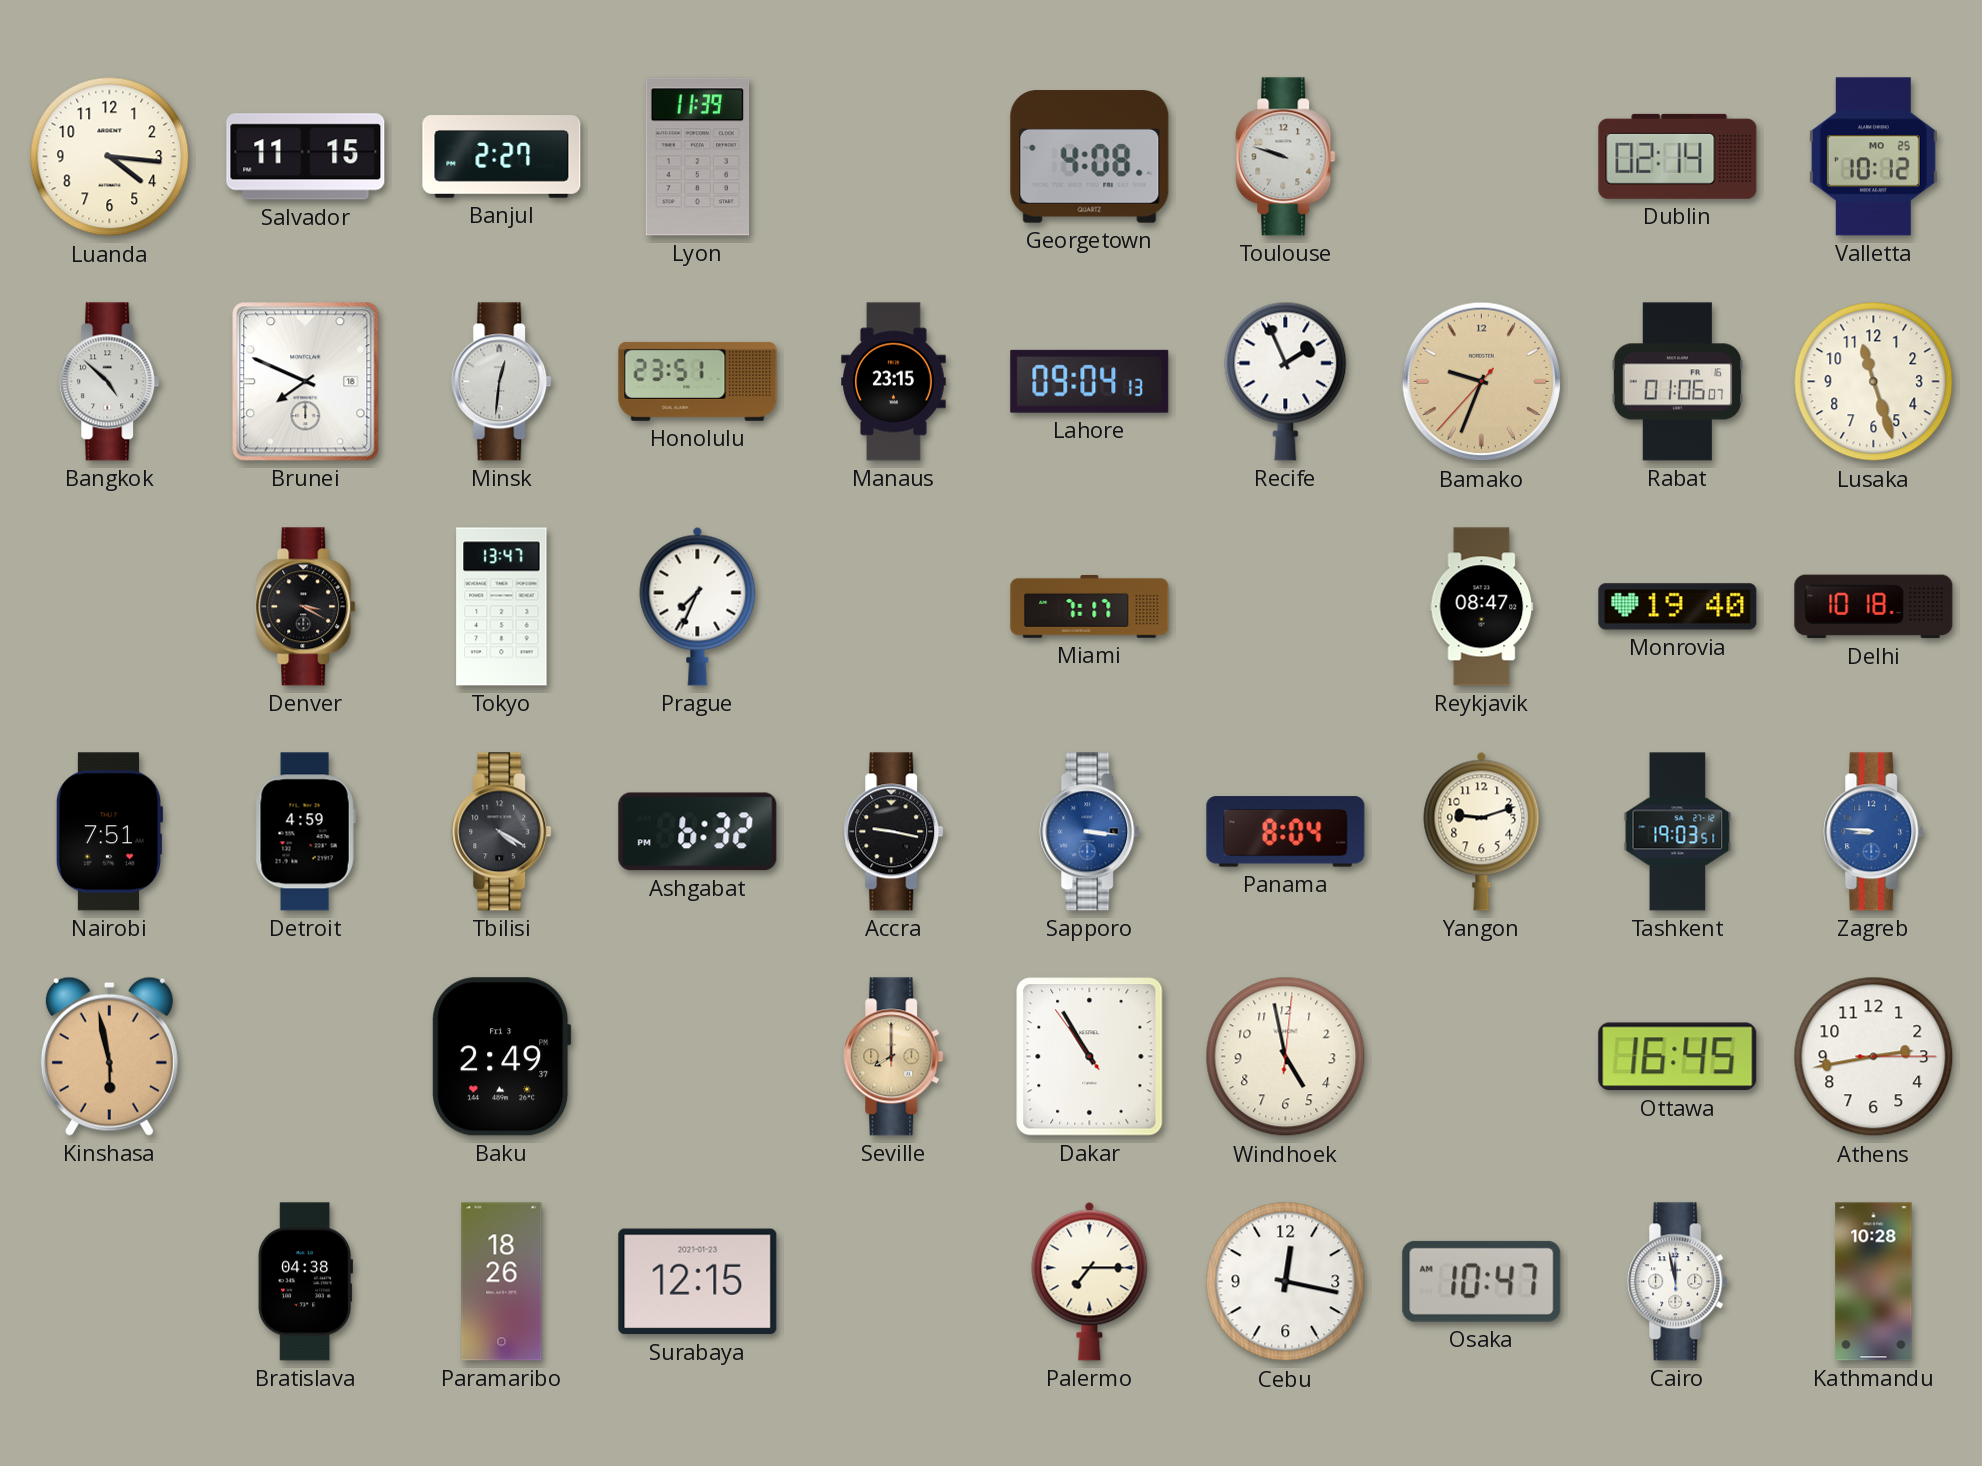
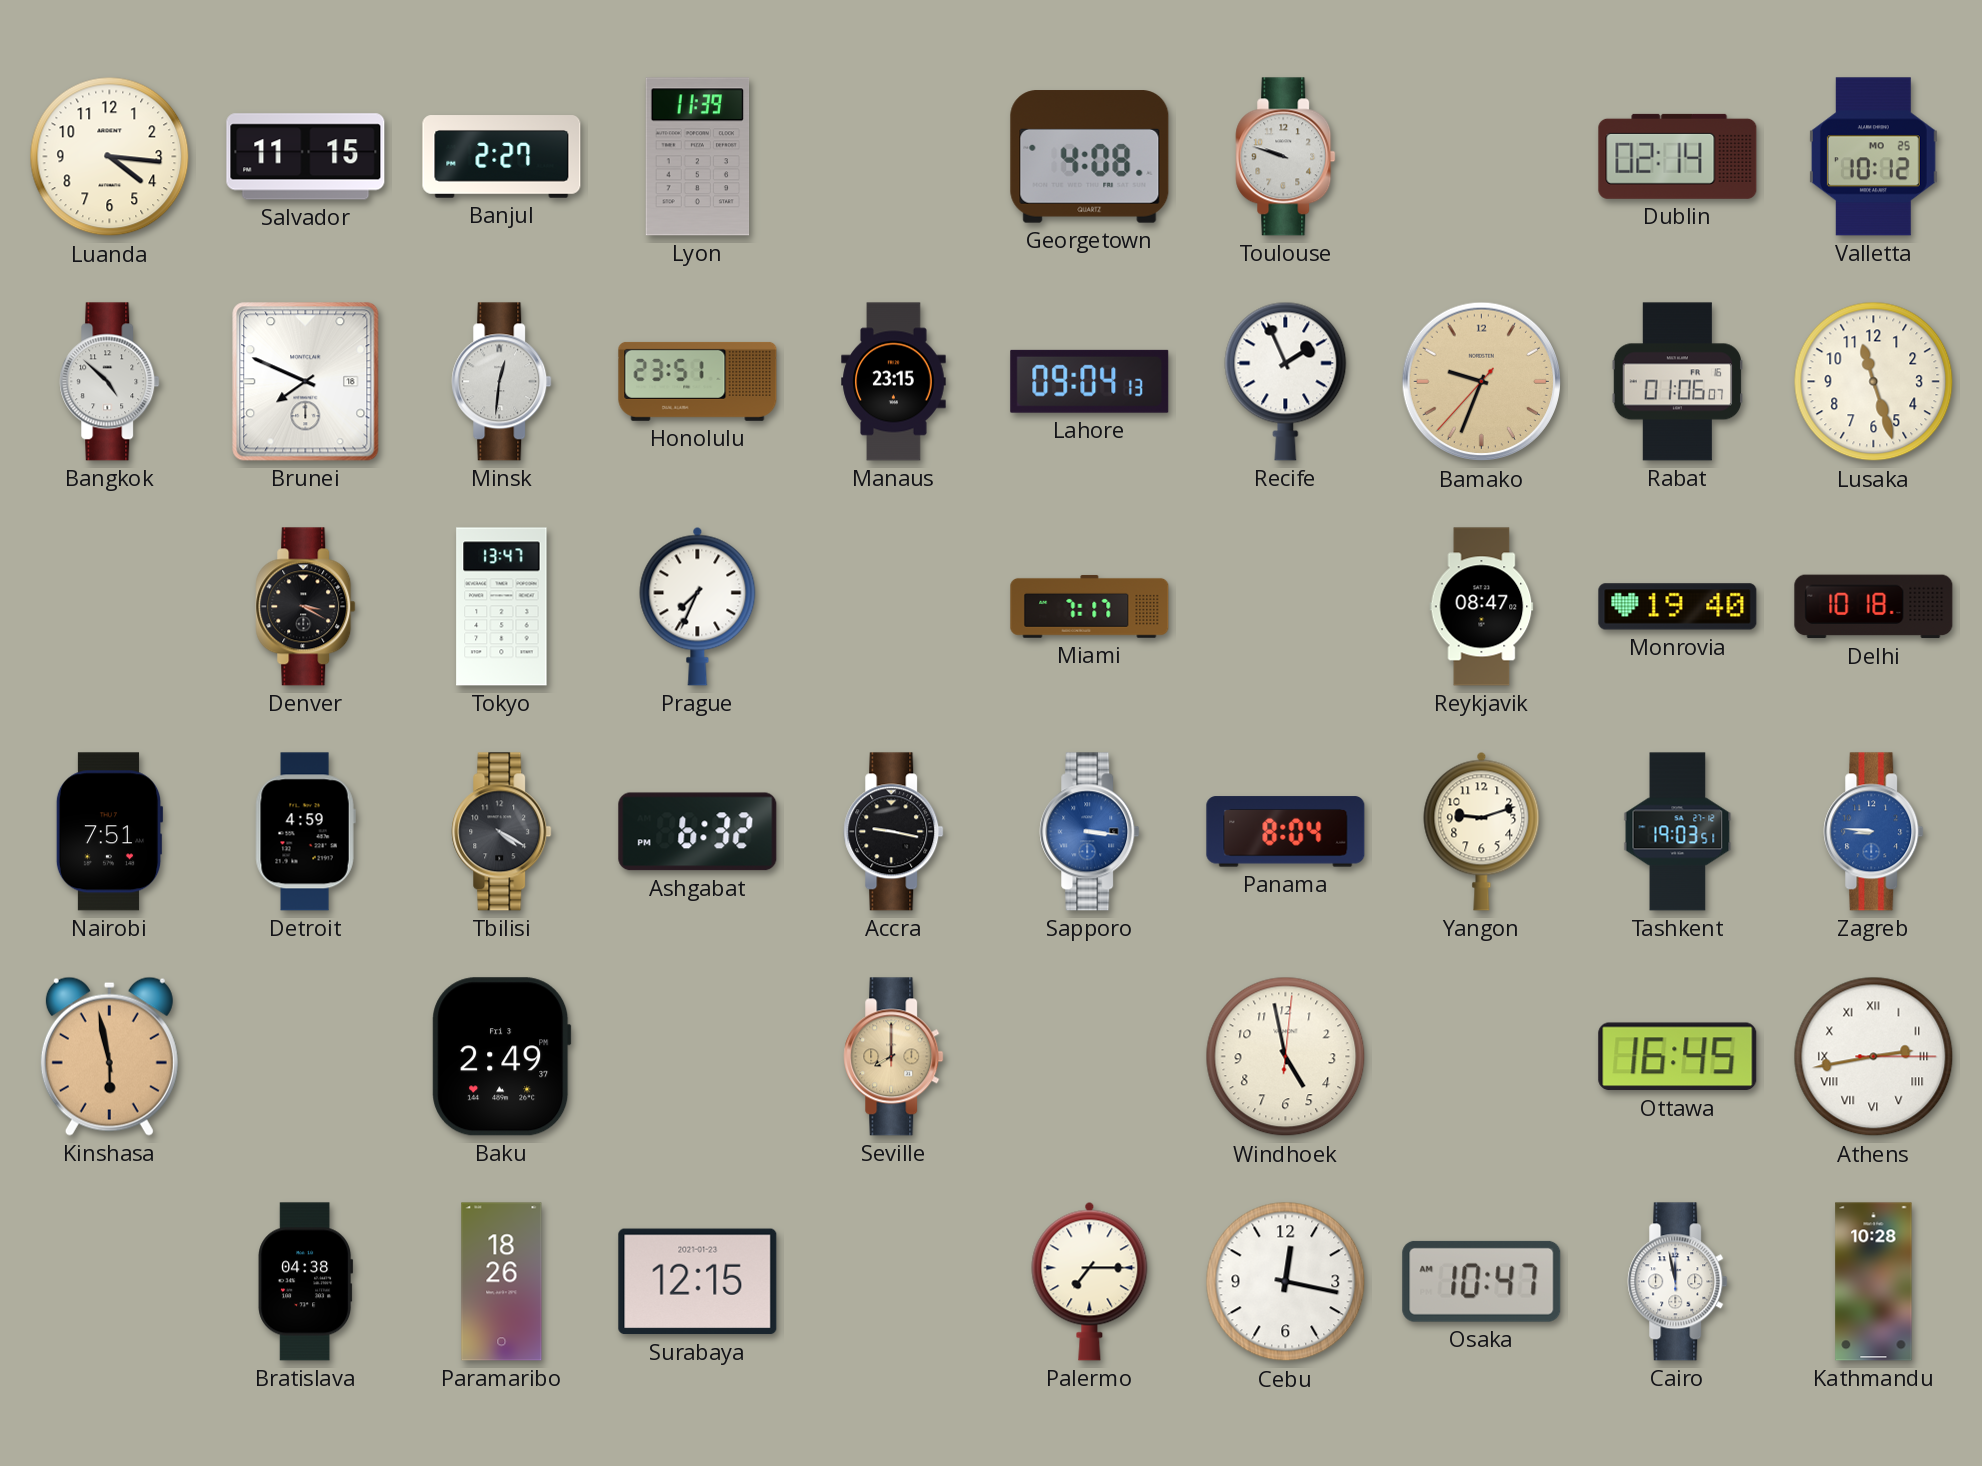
Dakar: 10:54 -> none
Athens numerals: Arabic -> Roman
